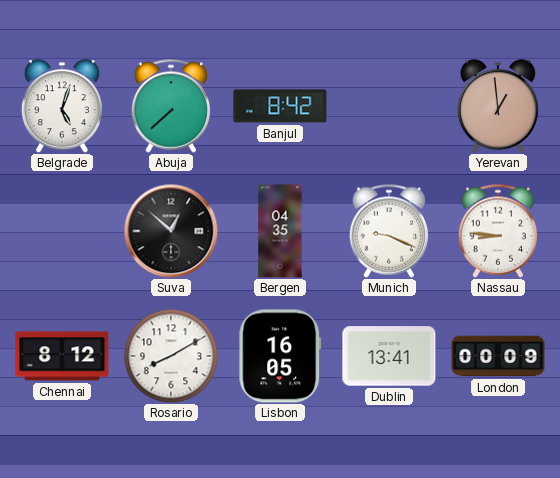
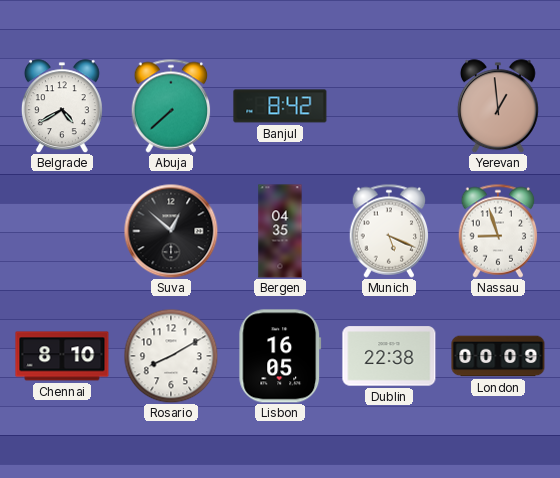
Belgrade: 5:03 -> 4:40
Munich: 9:19 -> 5:19
Nassau: 8:46 -> 8:57
Chennai: 8:12 -> 8:10
Dublin: 13:41 -> 22:38
